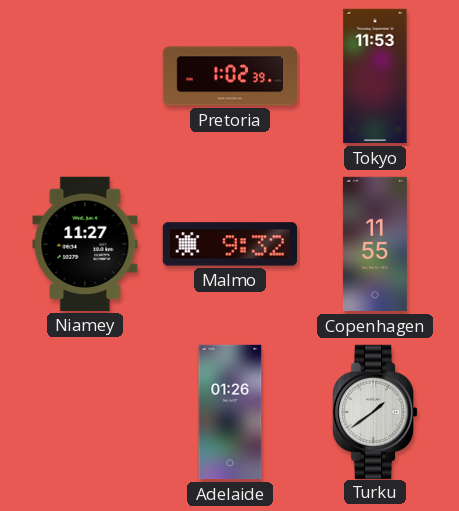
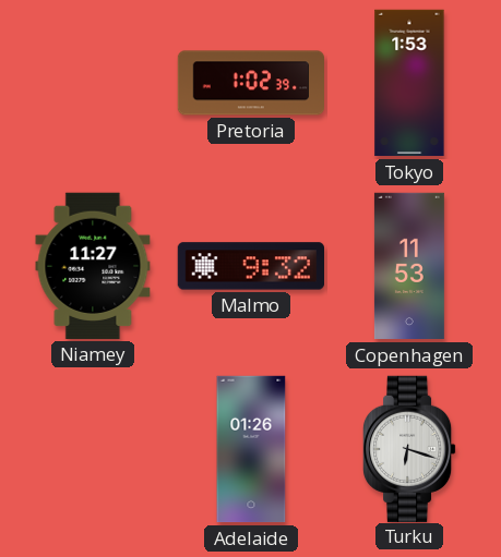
Tokyo: 11:53 -> 1:53
Copenhagen: 11:55 -> 11:53
Turku: 1:39 -> 6:18
